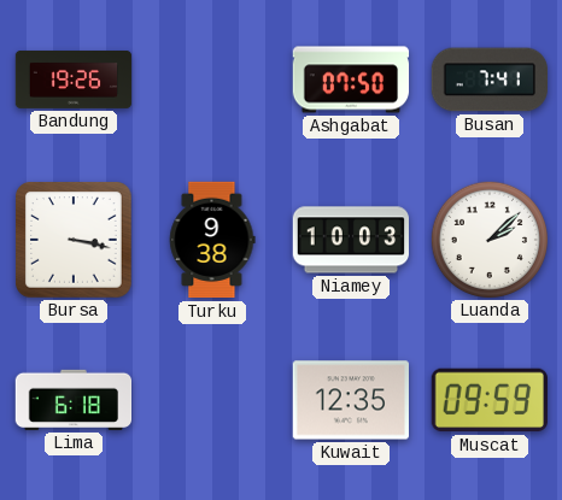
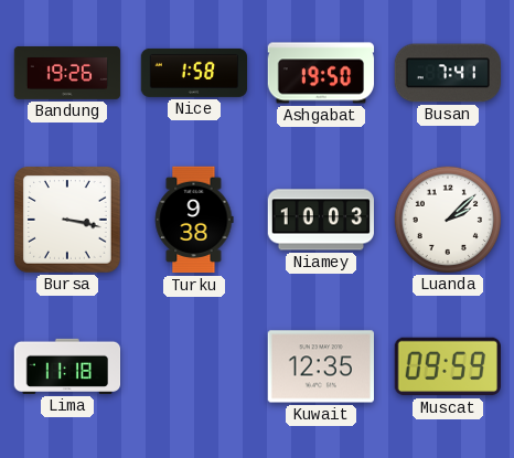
Nice: none -> 1:58
Ashgabat: 07:50 -> 19:50
Lima: 6:18 -> 11:18
